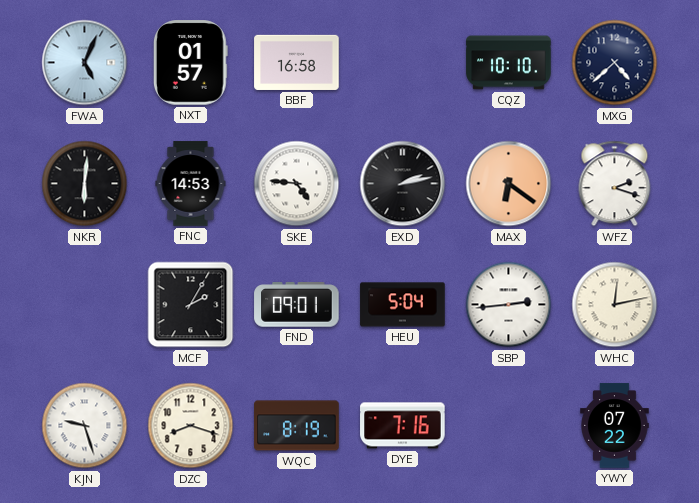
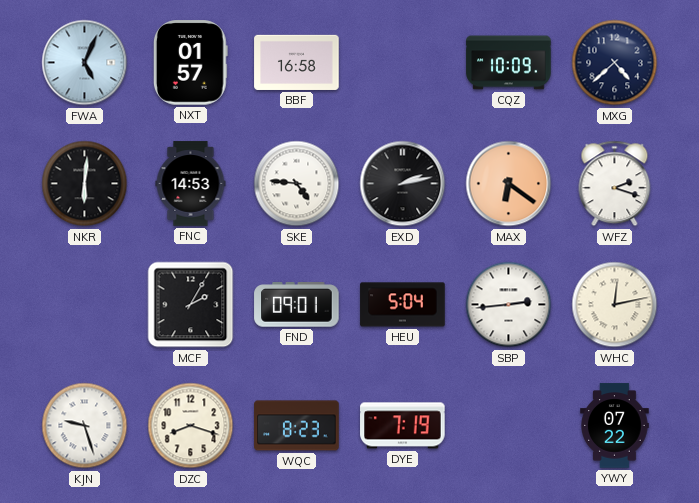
CQZ: 10:10 -> 10:09
WQC: 8:19 -> 8:23
DYE: 7:16 -> 7:19
